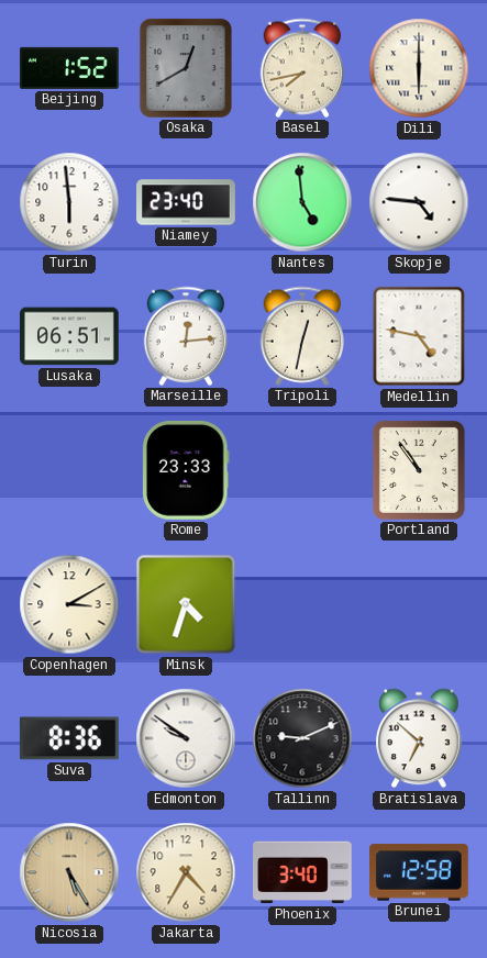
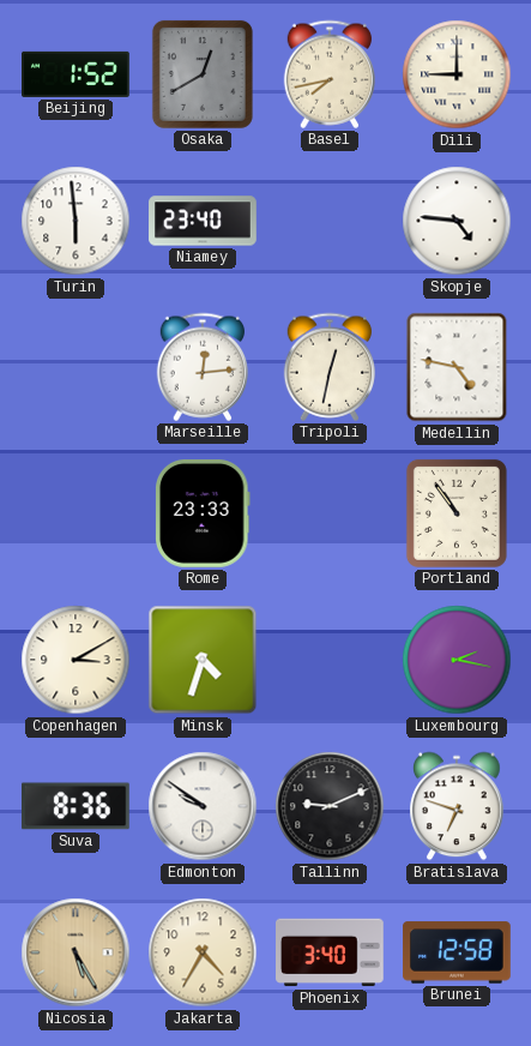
Dili: 6:00 -> 9:00
Nantes: 4:59 -> none
Lusaka: 06:51 -> none
Luxembourg: none -> 2:17
Bratislava: 6:52 -> 6:48
